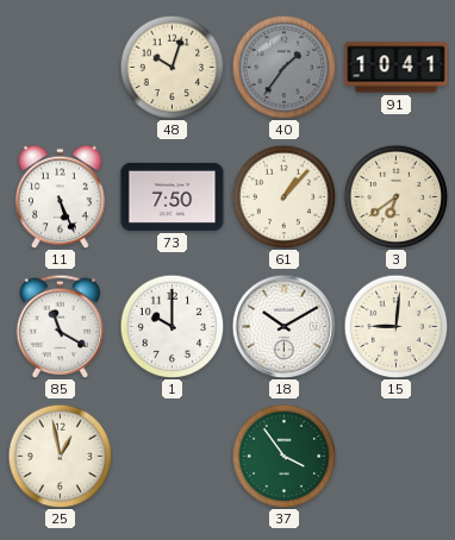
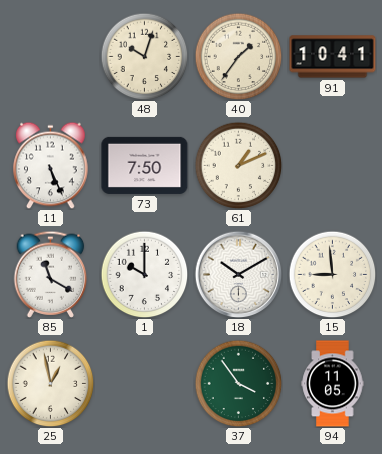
40 dial: grey -> cream
61: 1:07 -> 1:11
3: 6:39 -> none
15: 9:01 -> 8:59
94: none -> 11:05
